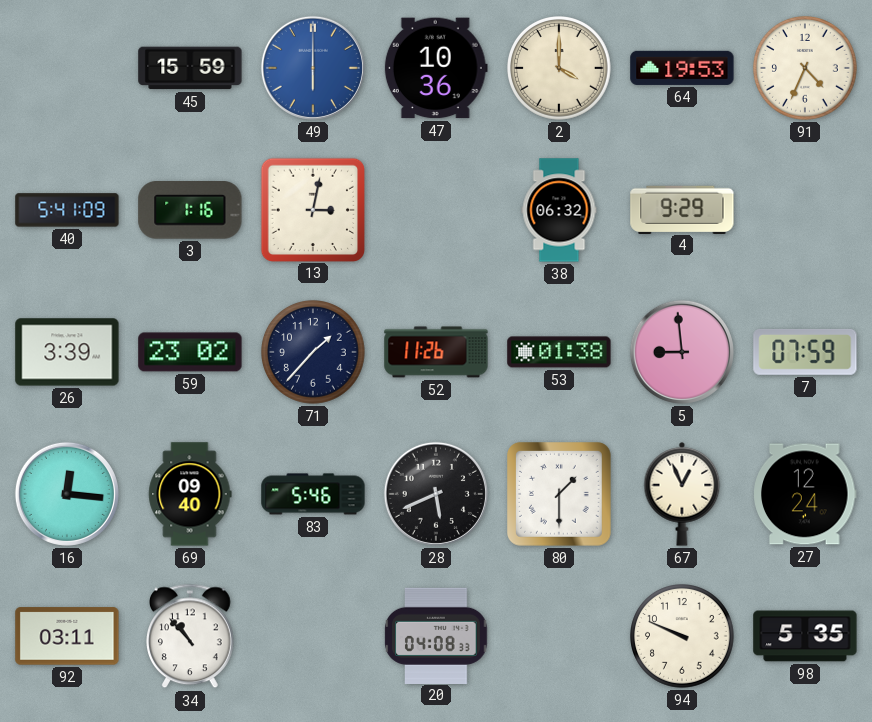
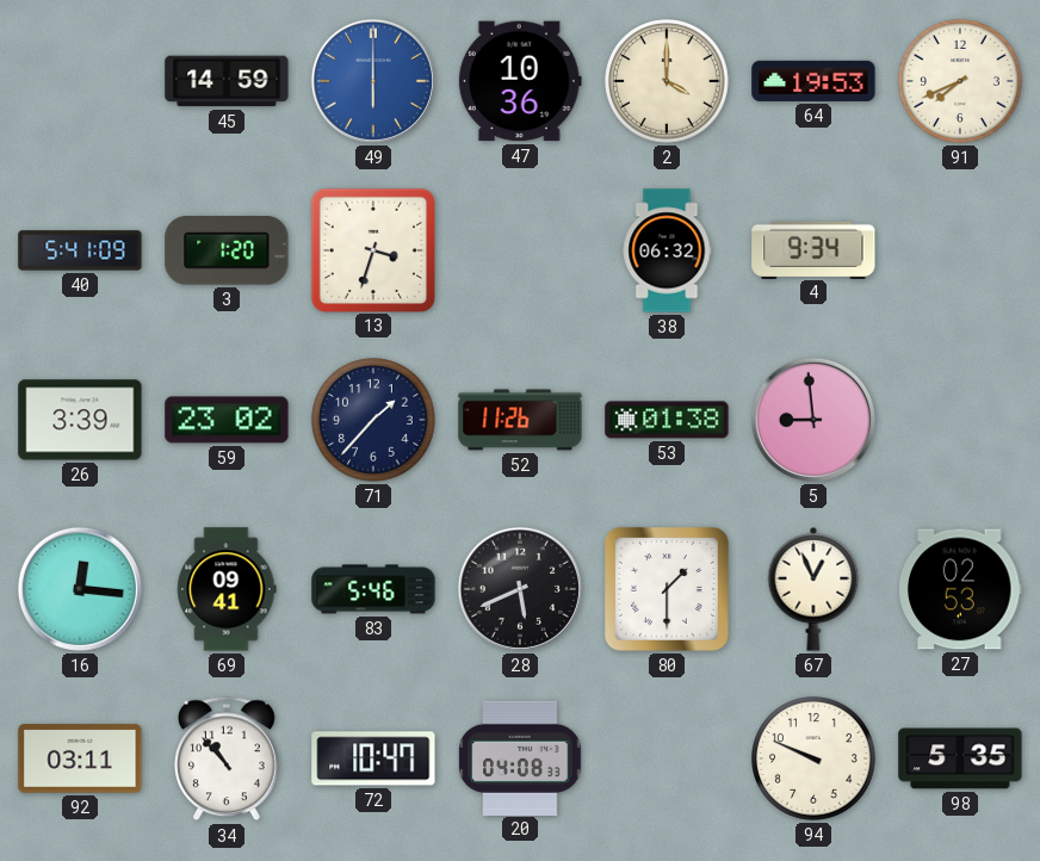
45: 15:59 -> 14:59
91: 4:34 -> 7:41
3: 1:16 -> 1:20
13: 3:02 -> 3:33
4: 9:29 -> 9:34
7: 07:59 -> none
69: 09:40 -> 09:41
27: 12:24 -> 02:53
72: none -> 10:47
